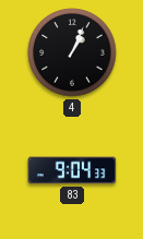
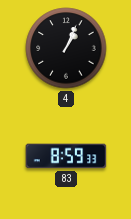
83: 9:04 -> 8:59
